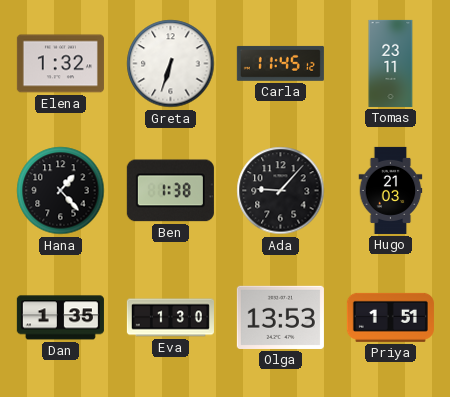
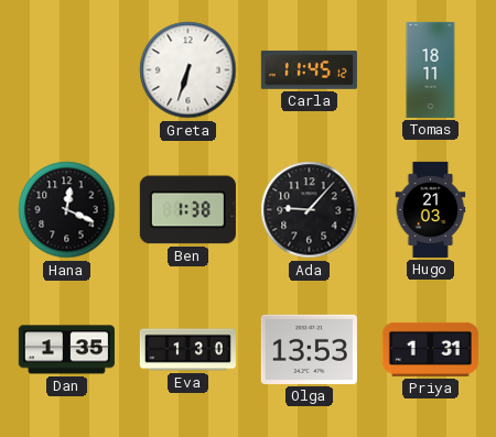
Elena: 1:32 -> none
Tomas: 23:11 -> 18:11
Hana: 1:23 -> 12:19
Priya: 1:51 -> 1:31
